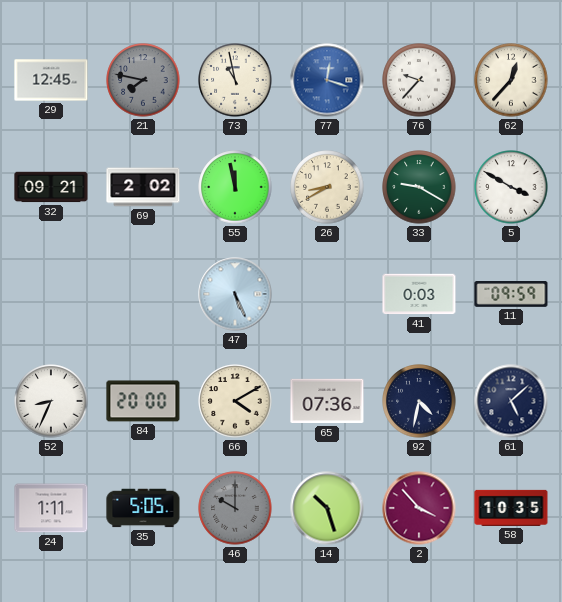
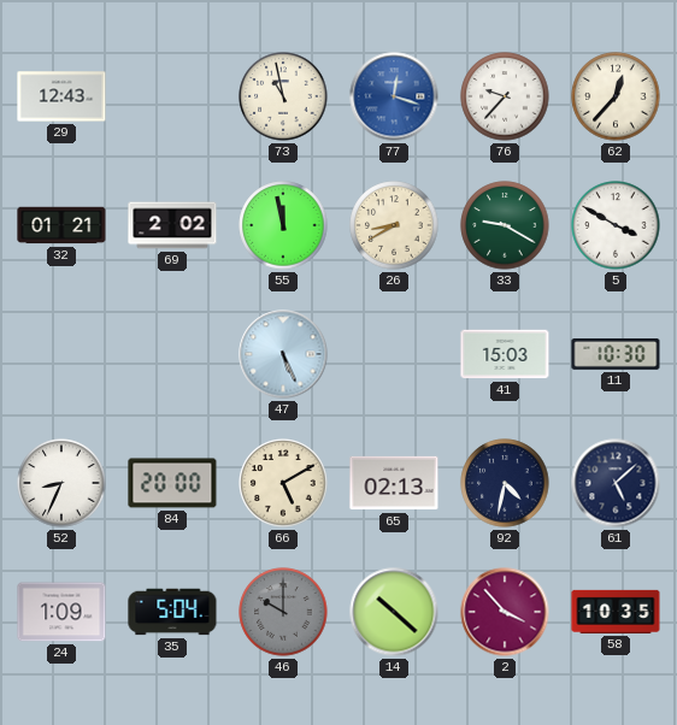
29: 12:45 -> 12:43
21: 7:47 -> none
32: 09:21 -> 01:21
41: 0:03 -> 15:03
11: 09:59 -> 10:30
66: 4:10 -> 5:10
65: 07:36 -> 02:13
24: 1:11 -> 1:09
35: 5:05 -> 5:04
14: 10:27 -> 10:22
